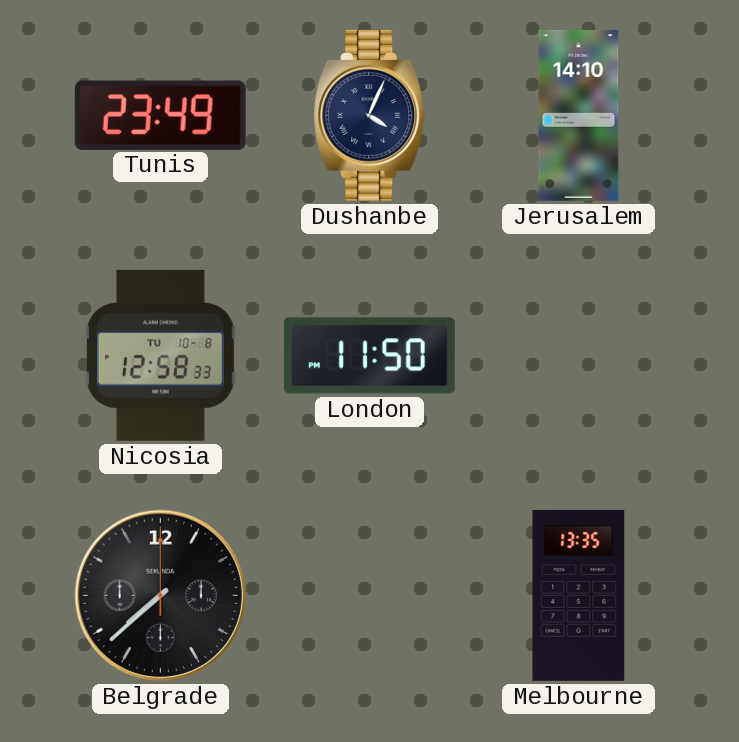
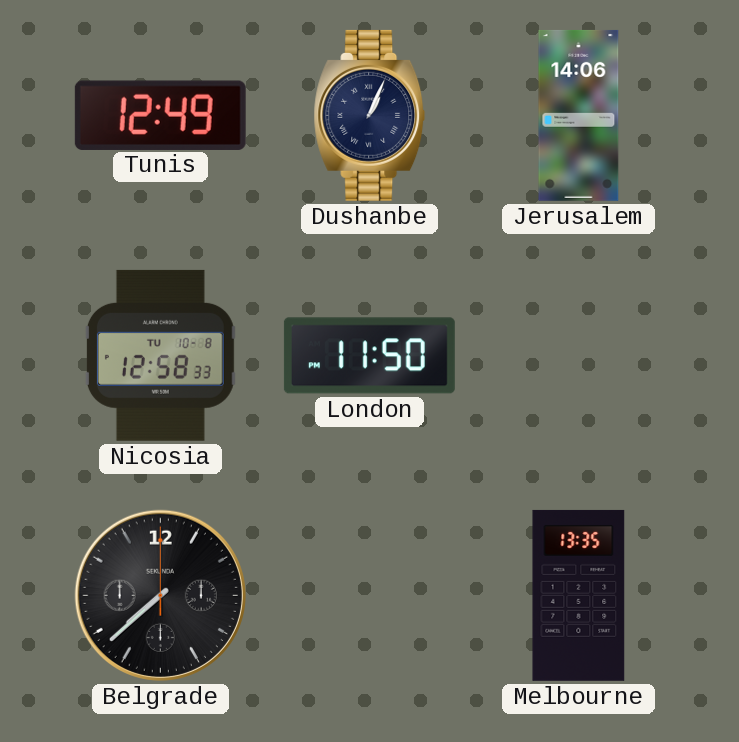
Tunis: 23:49 -> 12:49
Dushanbe: 4:04 -> 1:04
Jerusalem: 14:10 -> 14:06
